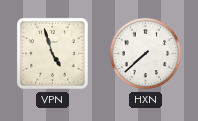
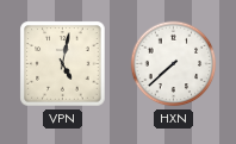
VPN: 4:57 -> 5:02
